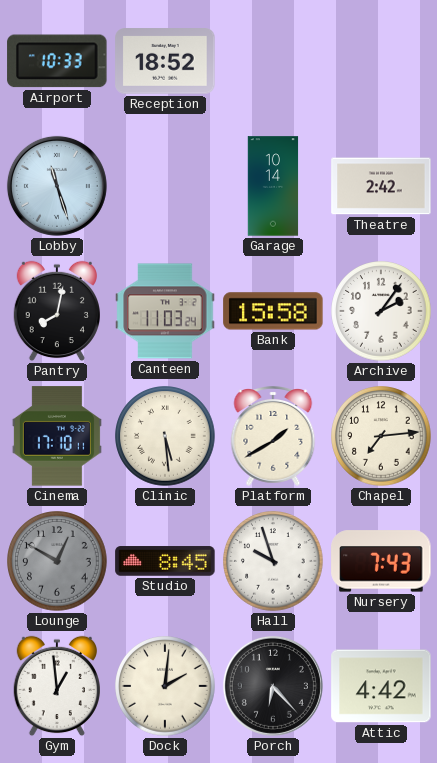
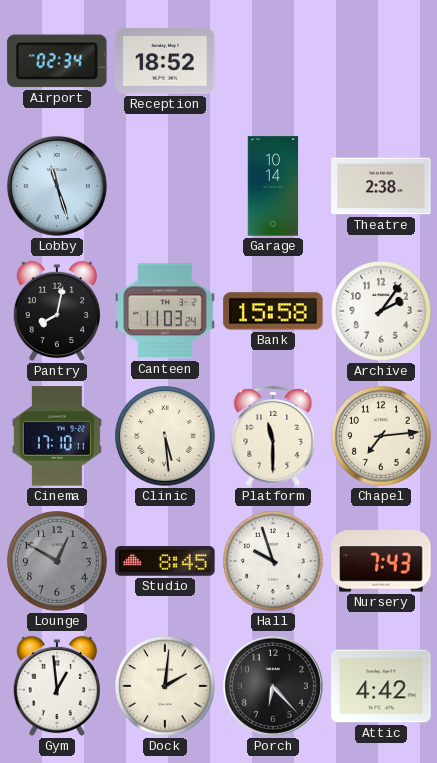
Airport: 10:33 -> 02:34
Theatre: 2:42 -> 2:38
Platform: 1:40 -> 11:30
